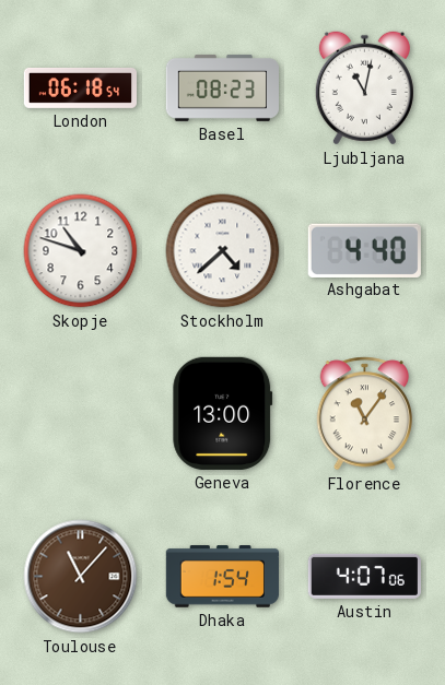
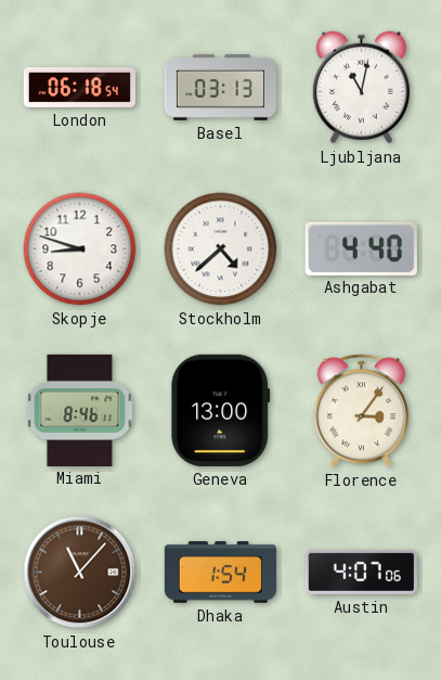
Basel: 08:23 -> 03:13
Skopje: 10:48 -> 8:48
Miami: none -> 8:46
Florence: 11:06 -> 3:06
